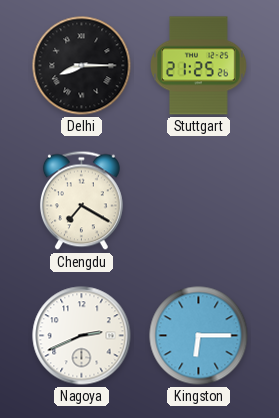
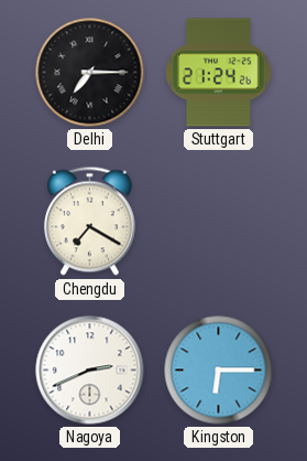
Delhi: 8:15 -> 7:15
Stuttgart: 21:25 -> 21:24
